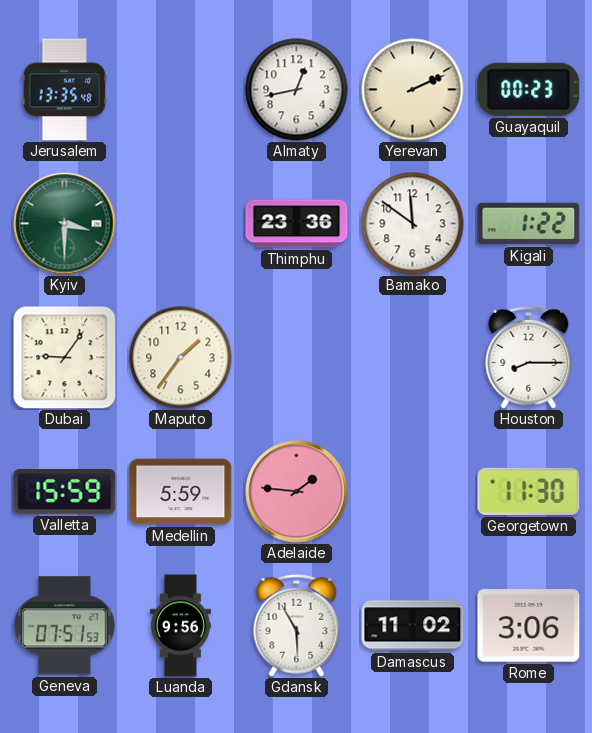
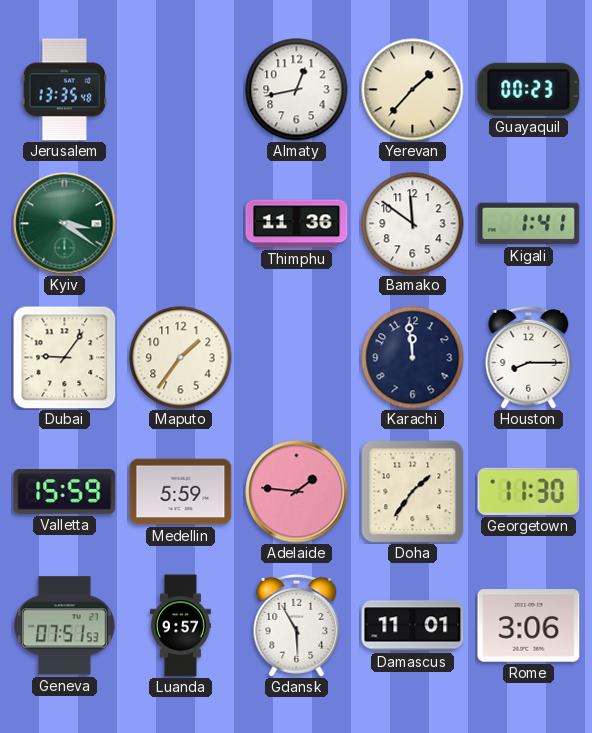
Yerevan: 2:11 -> 1:37
Kyiv: 3:30 -> 3:21
Thimphu: 23:36 -> 11:36
Kigali: 1:22 -> 1:41
Karachi: none -> 11:59
Doha: none -> 1:36
Luanda: 9:56 -> 9:57
Damascus: 11:02 -> 11:01
